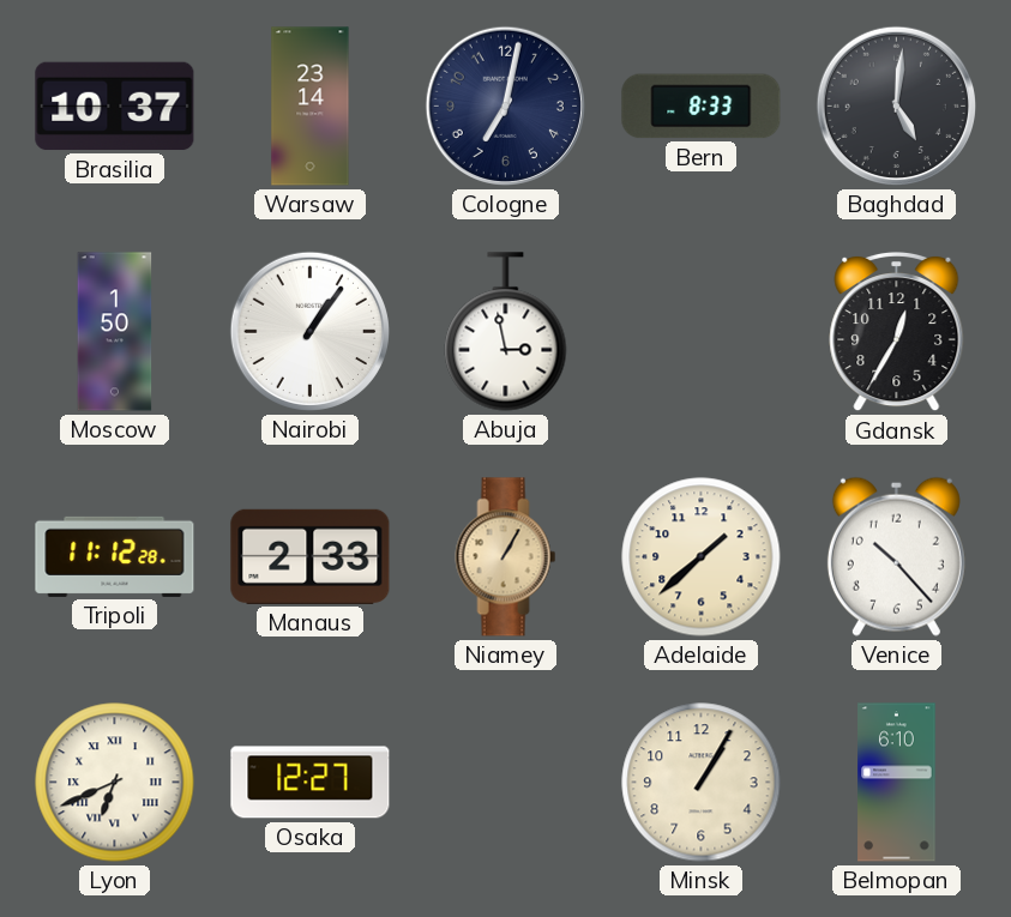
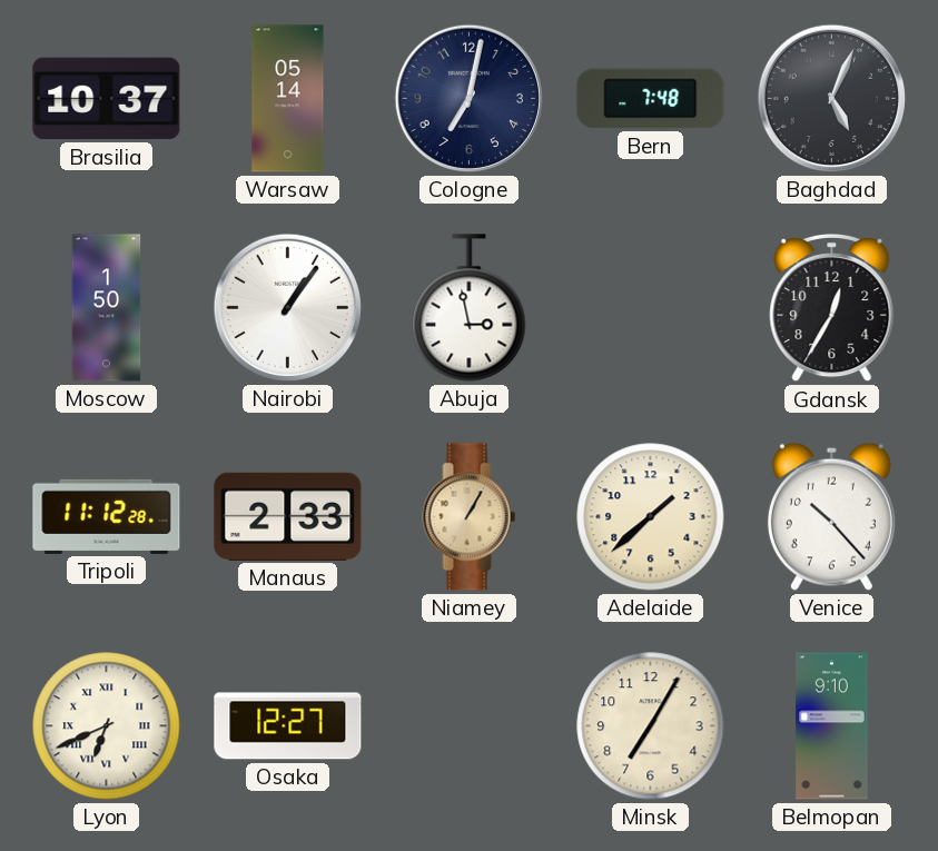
Warsaw: 23:14 -> 05:14
Bern: 8:33 -> 7:48
Baghdad: 5:01 -> 5:04
Minsk: 1:05 -> 7:05
Belmopan: 6:10 -> 9:10
